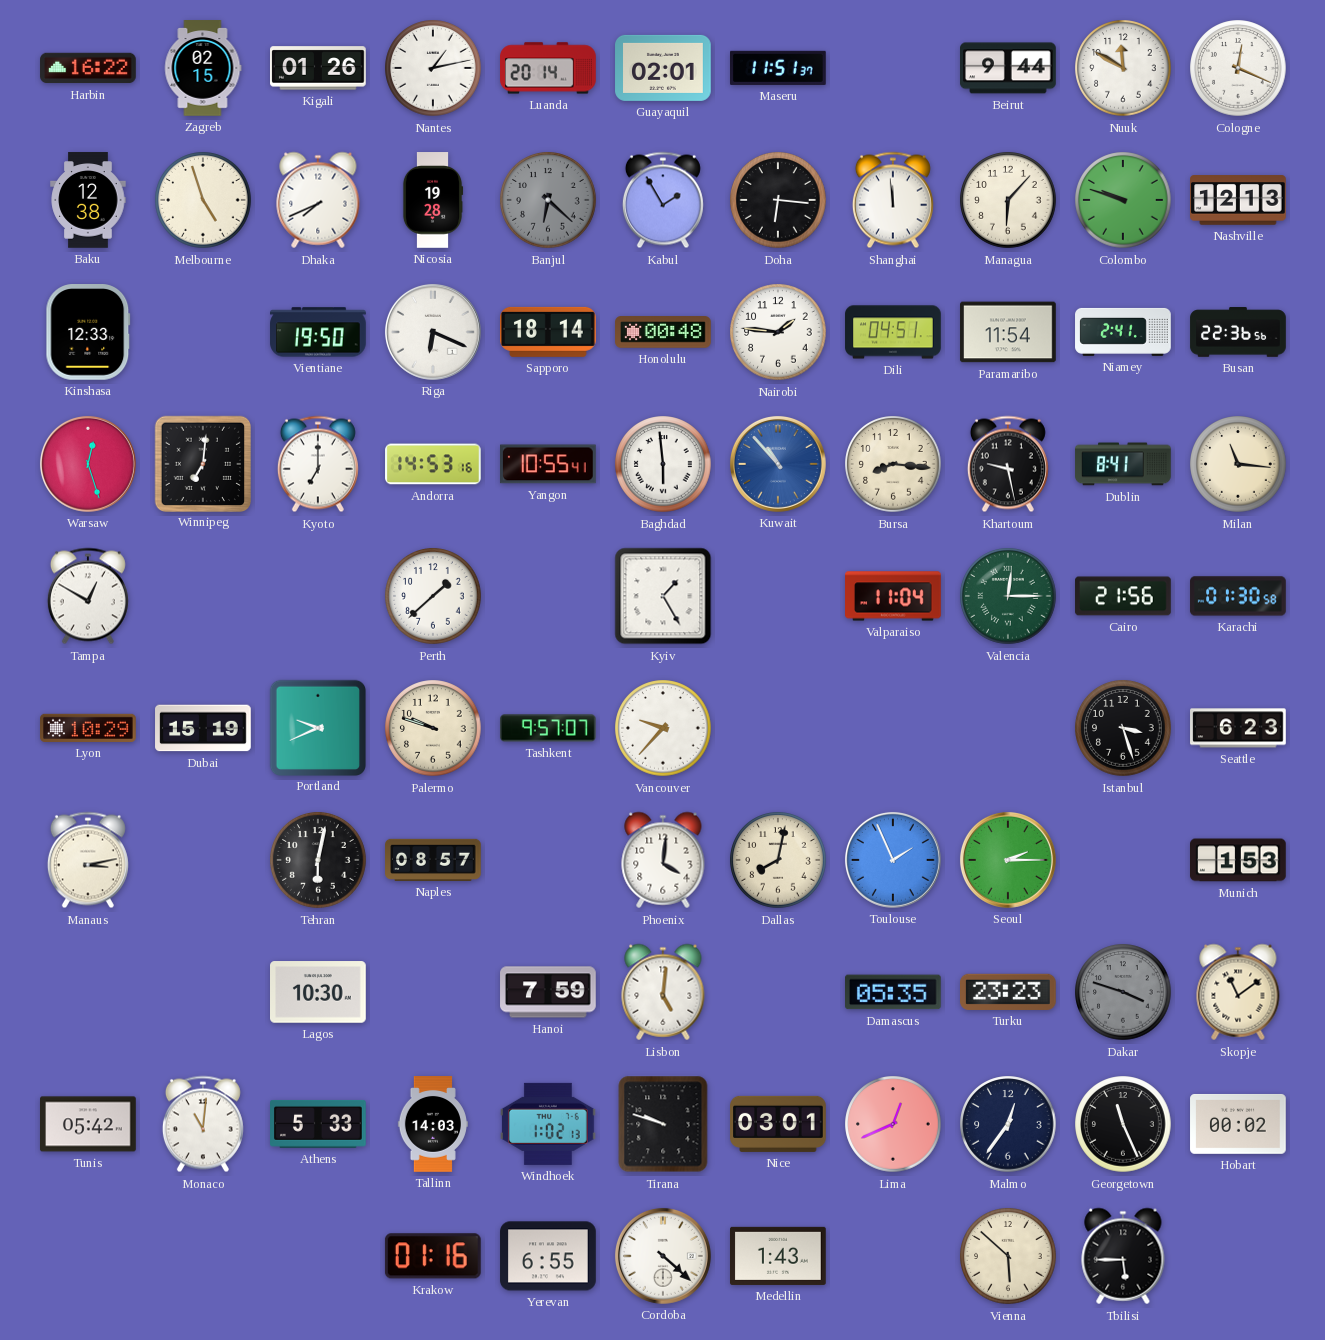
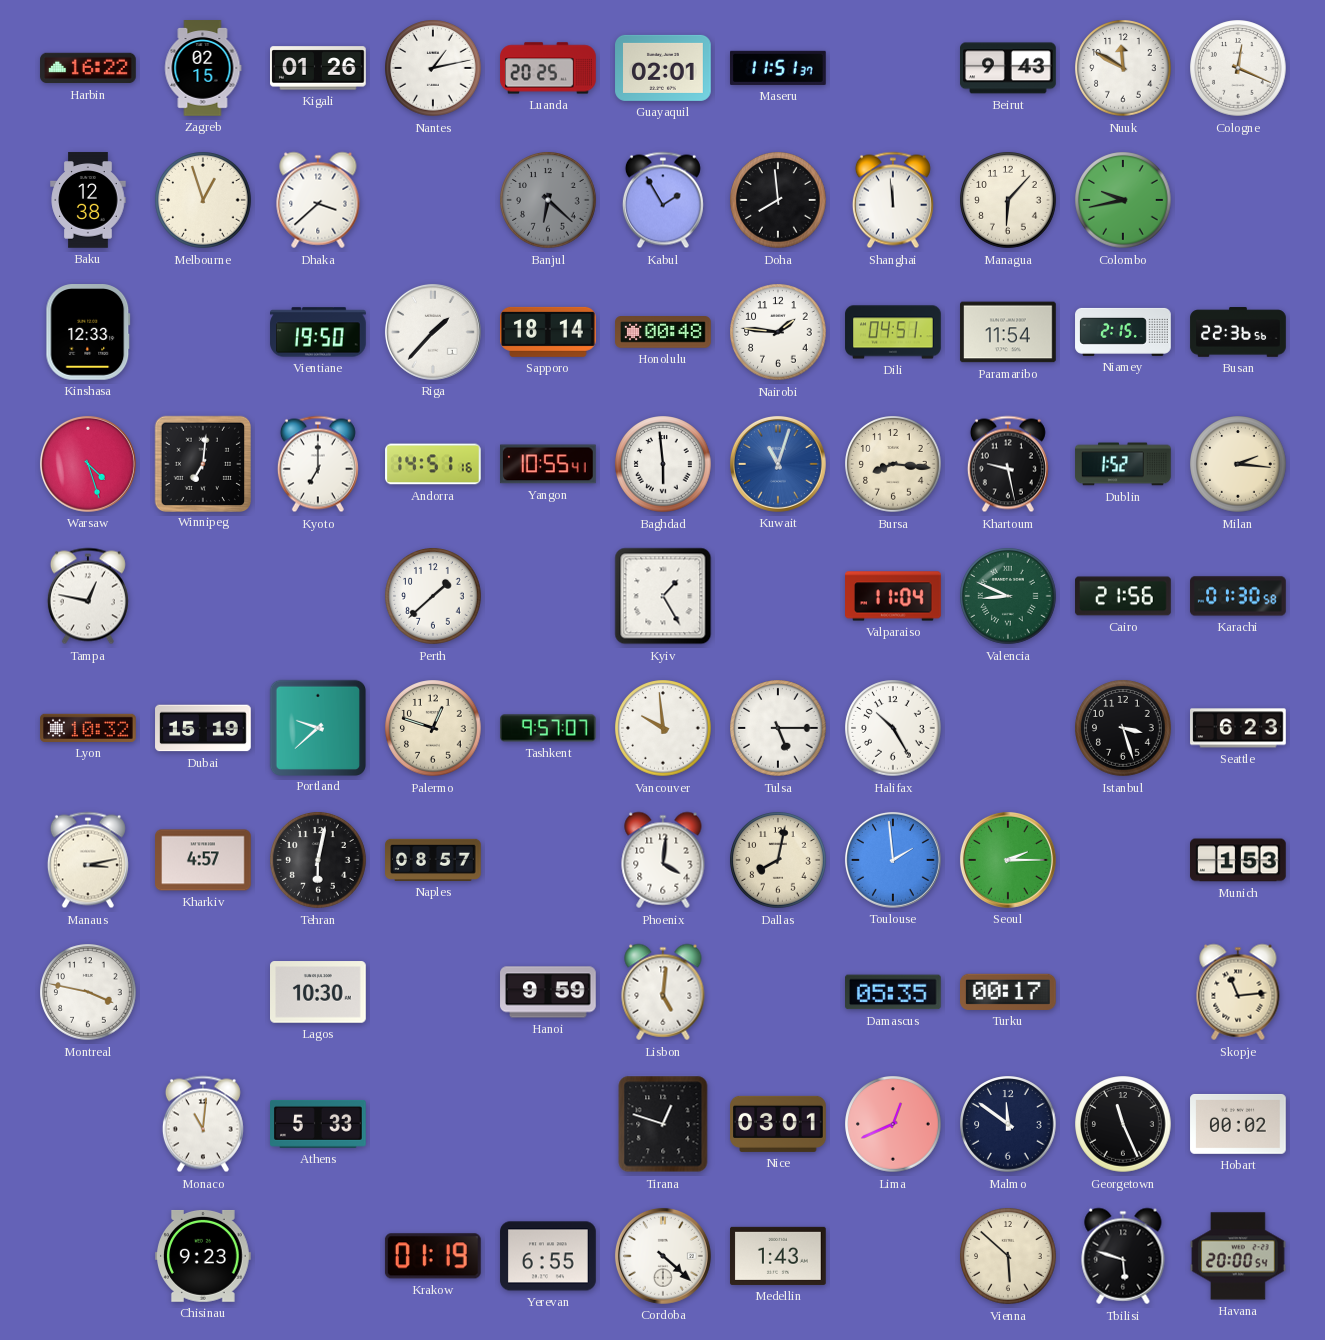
Luanda: 20:14 -> 20:25
Beirut: 9:44 -> 9:43
Melbourne: 4:57 -> 12:57
Dhaka: 7:41 -> 3:38
Nicosia: 19:28 -> none
Doha: 6:16 -> 7:59
Colombo: 9:48 -> 9:43
Nashville: 12:13 -> none
Riga: 6:19 -> 1:37
Niamey: 2:41 -> 2:15
Warsaw: 12:27 -> 4:27
Andorra: 14:53 -> 14:51
Kuwait: 10:53 -> 11:03
Dublin: 8:41 -> 1:52
Milan: 11:16 -> 2:16
Tampa: 12:50 -> 12:47
Valencia: 12:15 -> 8:49
Lyon: 10:29 -> 10:32
Portland: 9:41 -> 9:38
Palermo: 9:48 -> 12:48
Vancouver: 9:37 -> 9:59
Tulsa: none -> 5:15
Halifax: none -> 10:25
Kharkiv: none -> 4:57
Toulouse: 1:56 -> 1:59
Montreal: none -> 3:47
Hanoi: 7:59 -> 9:59
Turku: 23:23 -> 00:17
Dakar: 3:48 -> none
Skopje: 11:09 -> 11:14
Tunis: 05:42 -> none
Tallinn: 14:03 -> none
Windhoek: 1:02 -> none
Tirana: 9:48 -> 12:48
Malmo: 12:36 -> 11:51
Chisinau: none -> 9:23
Krakow: 01:16 -> 01:19
Tbilisi: 5:45 -> 5:48
Havana: none -> 20:00
